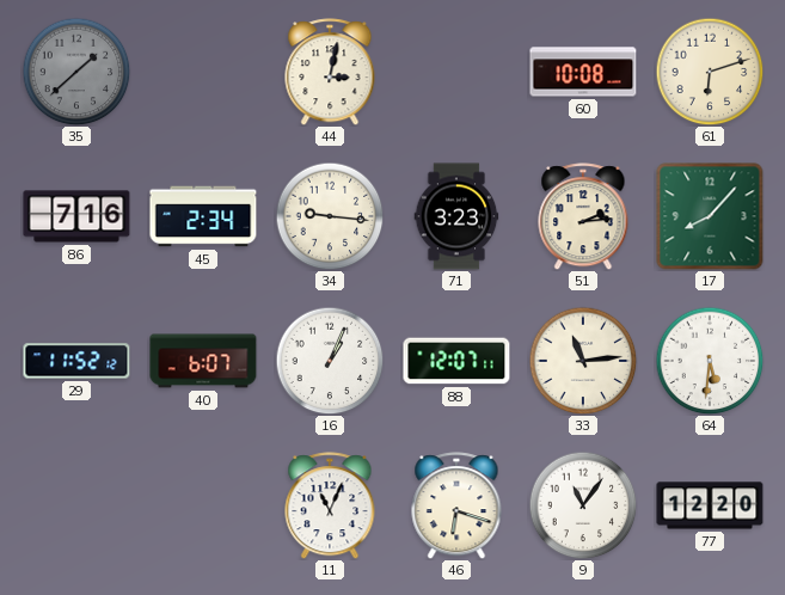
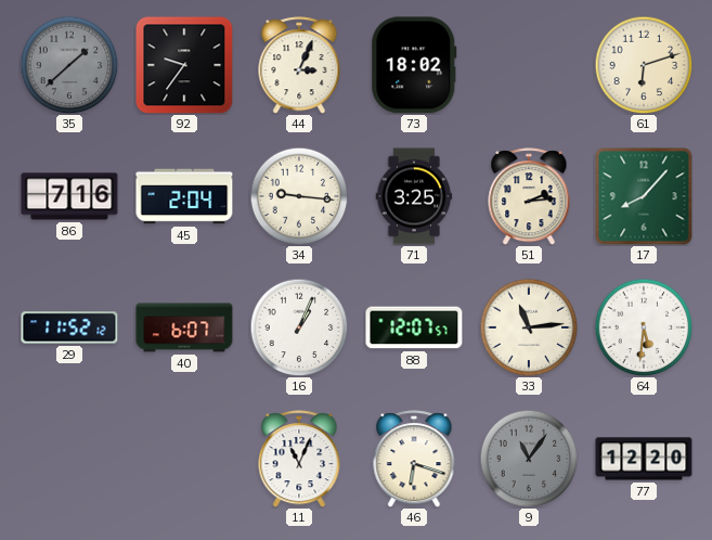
92: none -> 9:36
44: 3:02 -> 3:04
73: none -> 18:02
60: 10:08 -> none
45: 2:34 -> 2:04
71: 3:23 -> 3:25
88: 12:07:11 -> 12:07:57
9 dial: white -> grey
